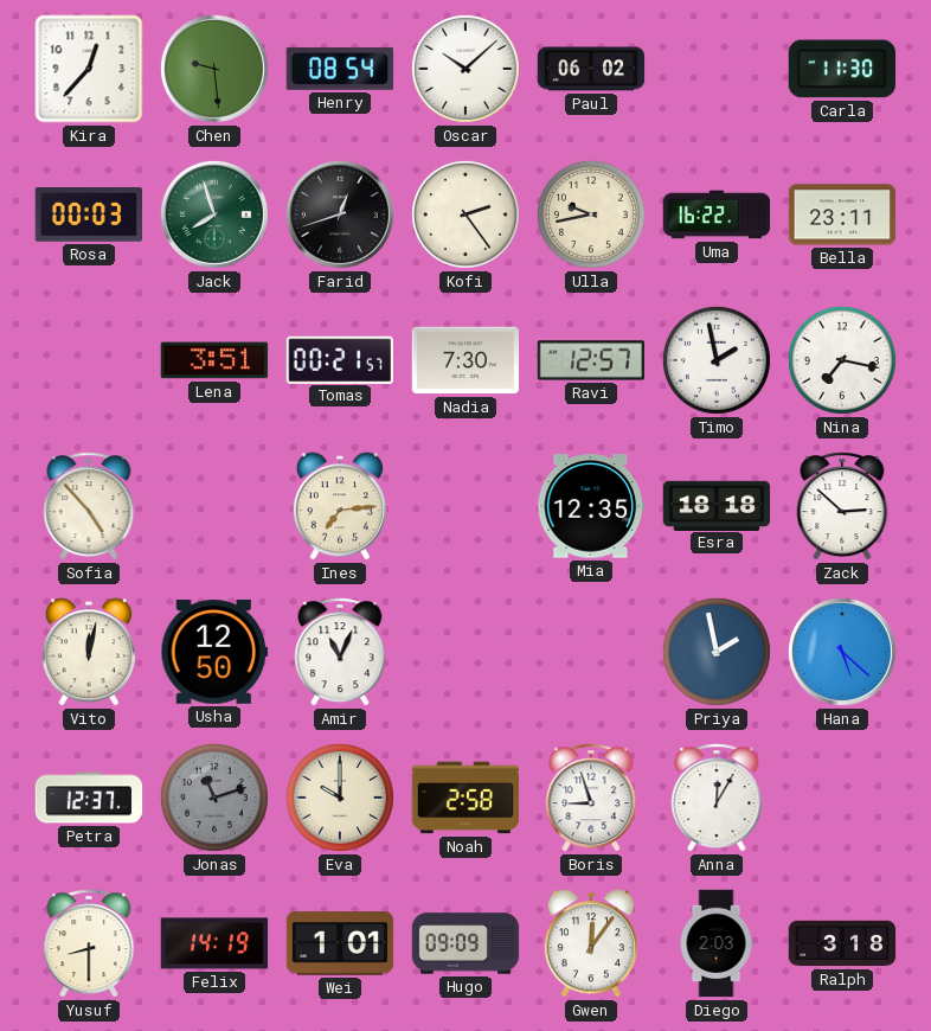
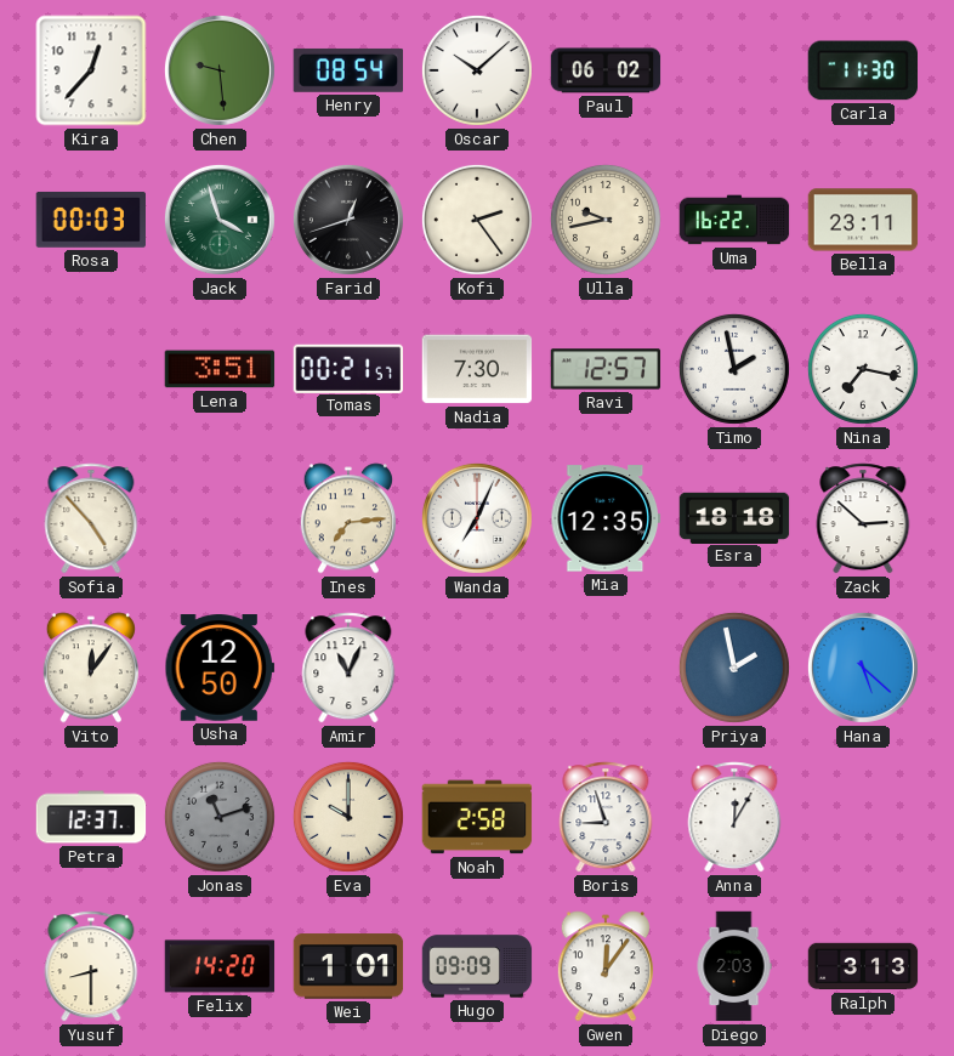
Jack: 7:57 -> 3:57
Wanda: none -> 7:04
Vito: 12:02 -> 12:06
Felix: 14:19 -> 14:20
Ralph: 3:18 -> 3:13
